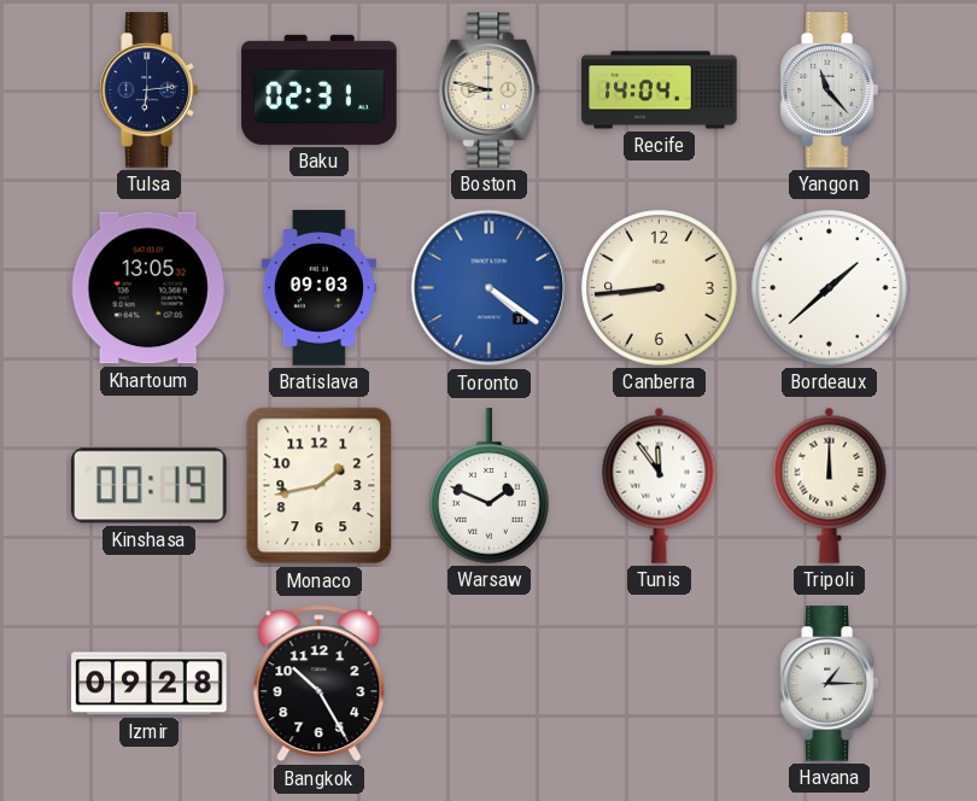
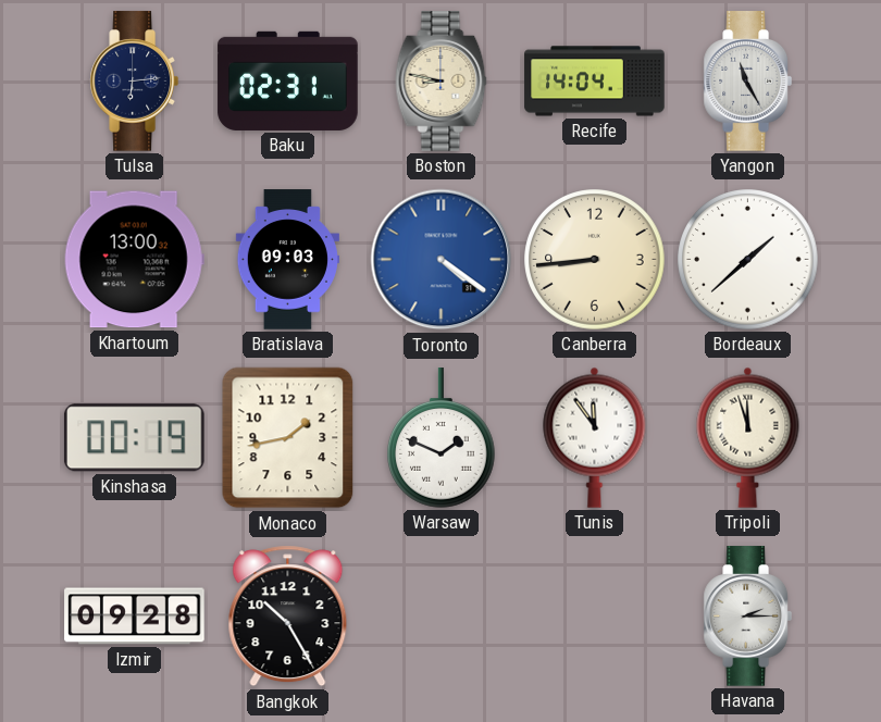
Yangon: 11:23 -> 11:25
Khartoum: 13:05 -> 13:00
Tripoli: 12:00 -> 11:57
Havana: 1:15 -> 2:15
